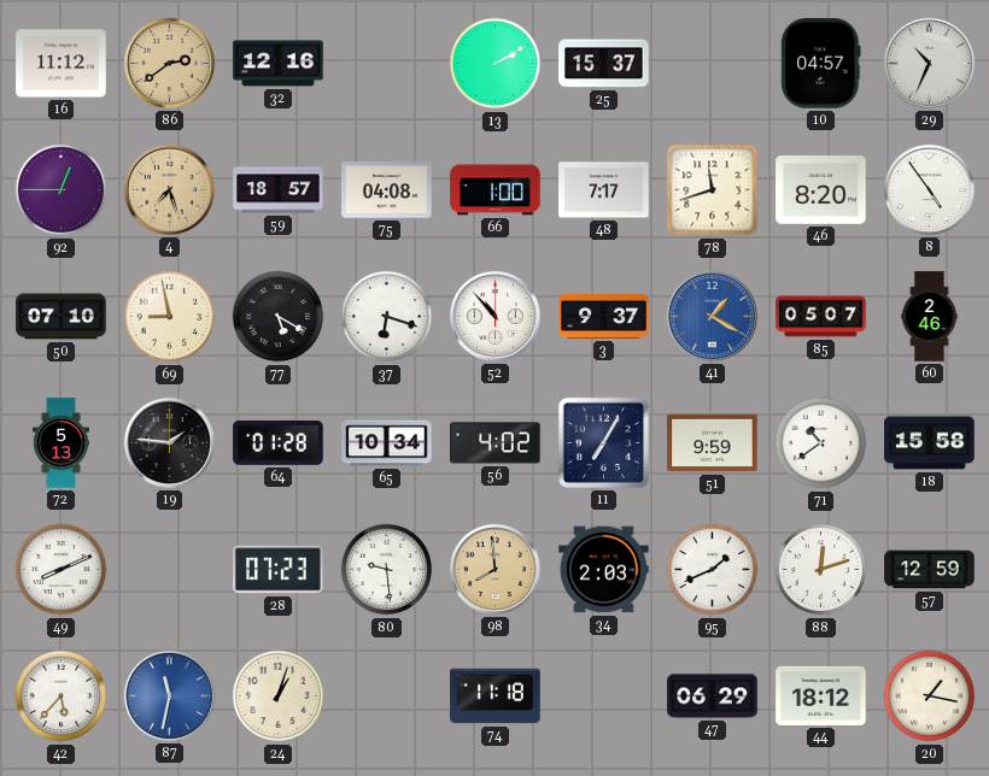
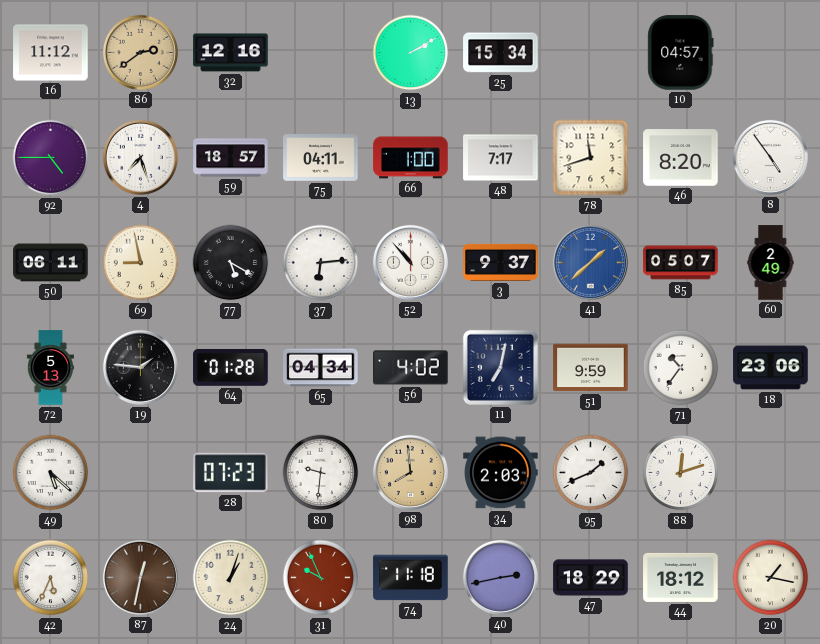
25: 15:37 -> 15:34
29: 10:34 -> none
92: 12:45 -> 4:45
4 dial: champagne -> white
75: 04:08 -> 04:11
50: 07:10 -> 06:11
37: 6:18 -> 6:14
41: 1:20 -> 1:38
60: 2:46 -> 2:49
65: 10:34 -> 04:34
11: 7:05 -> 7:02
71: 10:39 -> 10:36
18: 15:58 -> 23:06
49: 8:11 -> 5:22
80: 9:29 -> 9:31
57: 12:59 -> none
42: 5:37 -> 5:34
87: 11:32 -> 12:32
87 dial: blue -> brown
31: none -> 9:56
40: none -> 2:43
47: 06:29 -> 18:29
